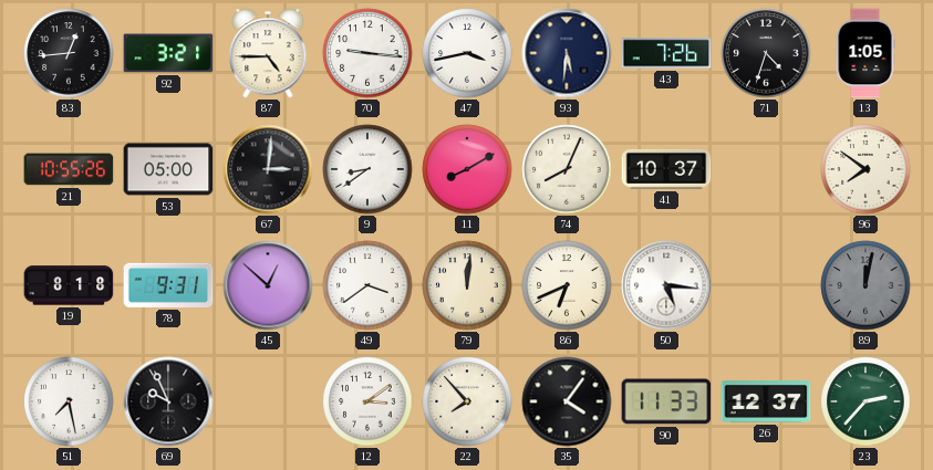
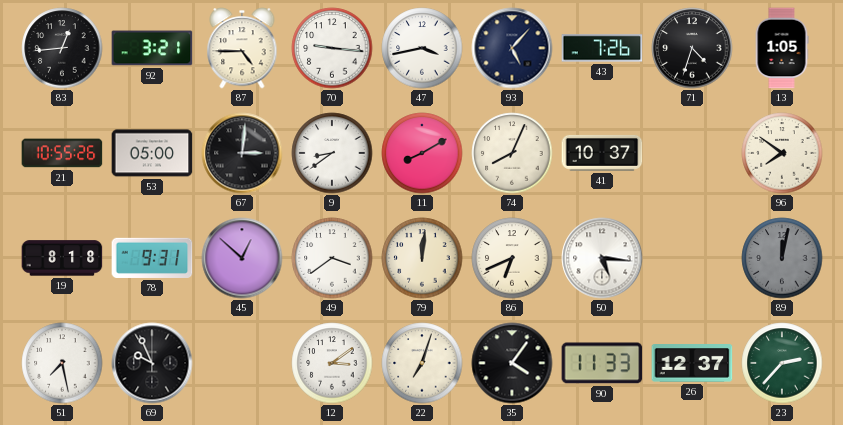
93: 5:31 -> 5:07
22: 7:53 -> 7:03
